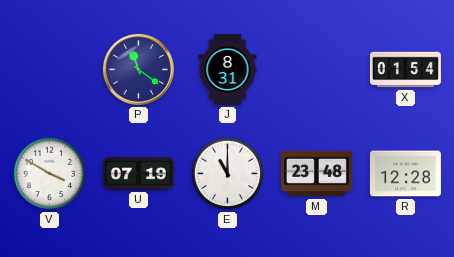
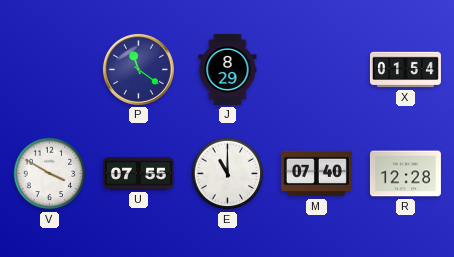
J: 8:31 -> 8:29
U: 07:19 -> 07:55
M: 23:48 -> 07:40
